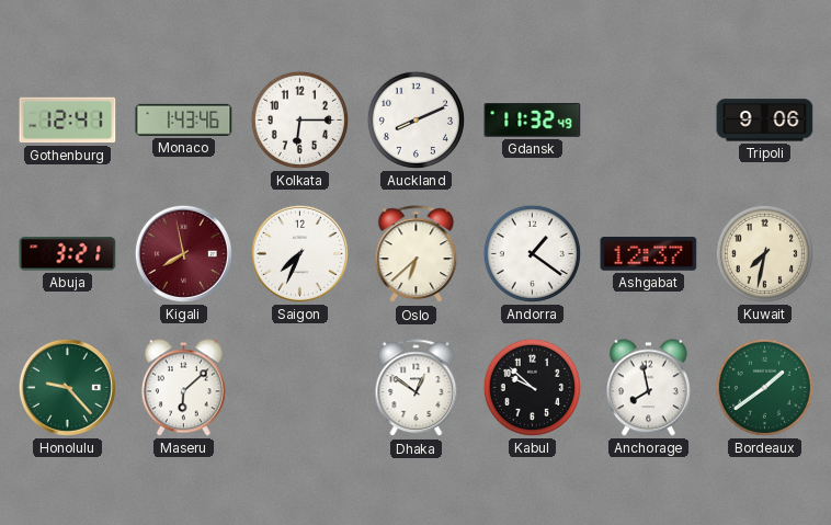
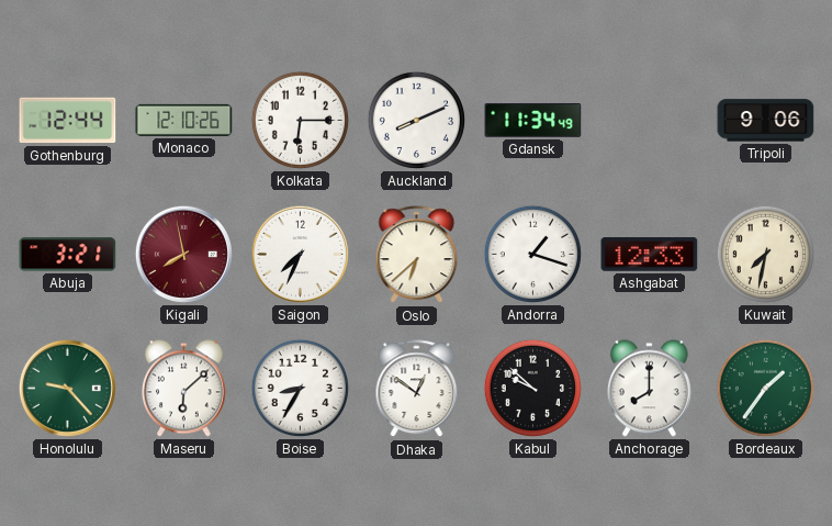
Gothenburg: 12:41 -> 12:44
Monaco: 1:43 -> 12:10
Gdansk: 11:32 -> 11:34
Andorra: 1:21 -> 1:18
Ashgabat: 12:37 -> 12:33
Boise: none -> 8:35
Anchorage: 7:58 -> 8:00
Bordeaux: 1:39 -> 1:36
